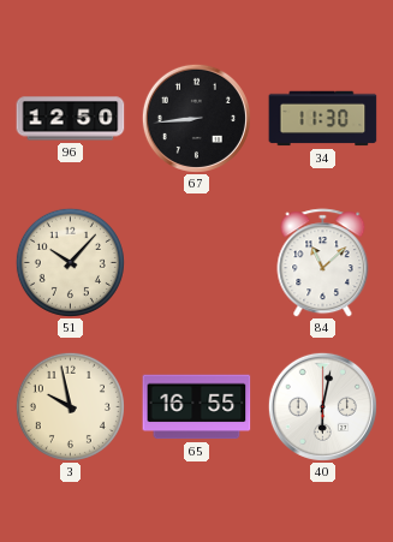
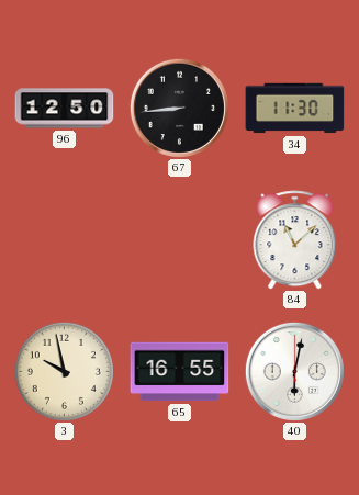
51: 10:07 -> none
